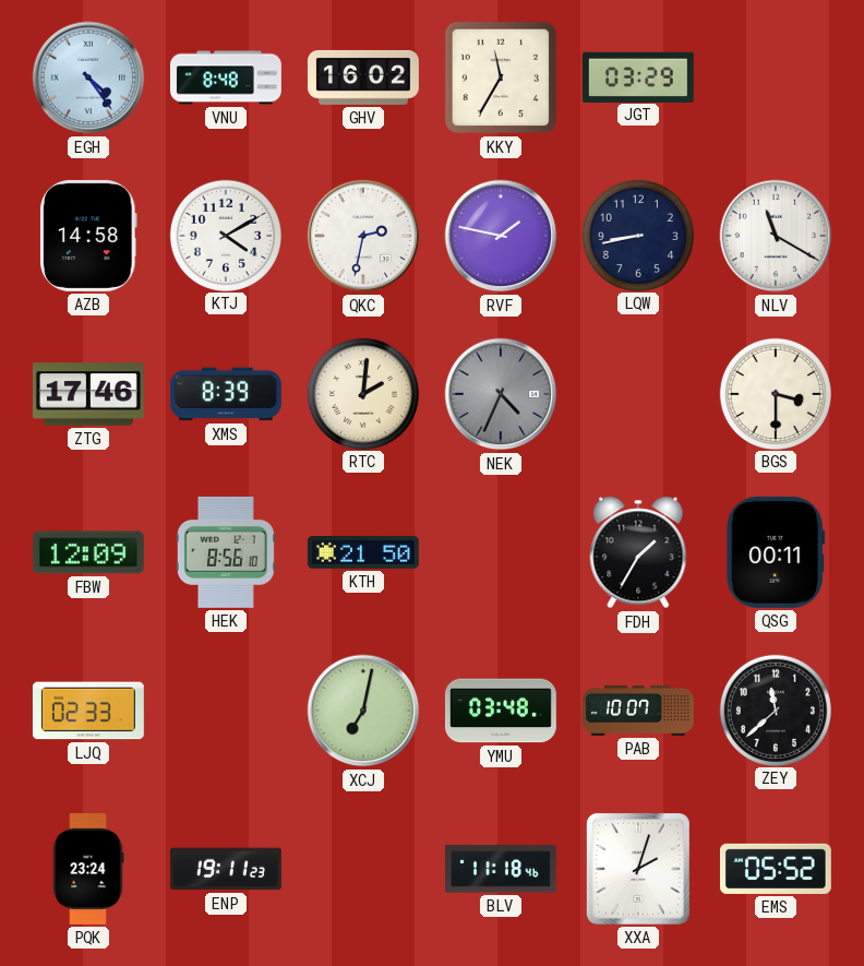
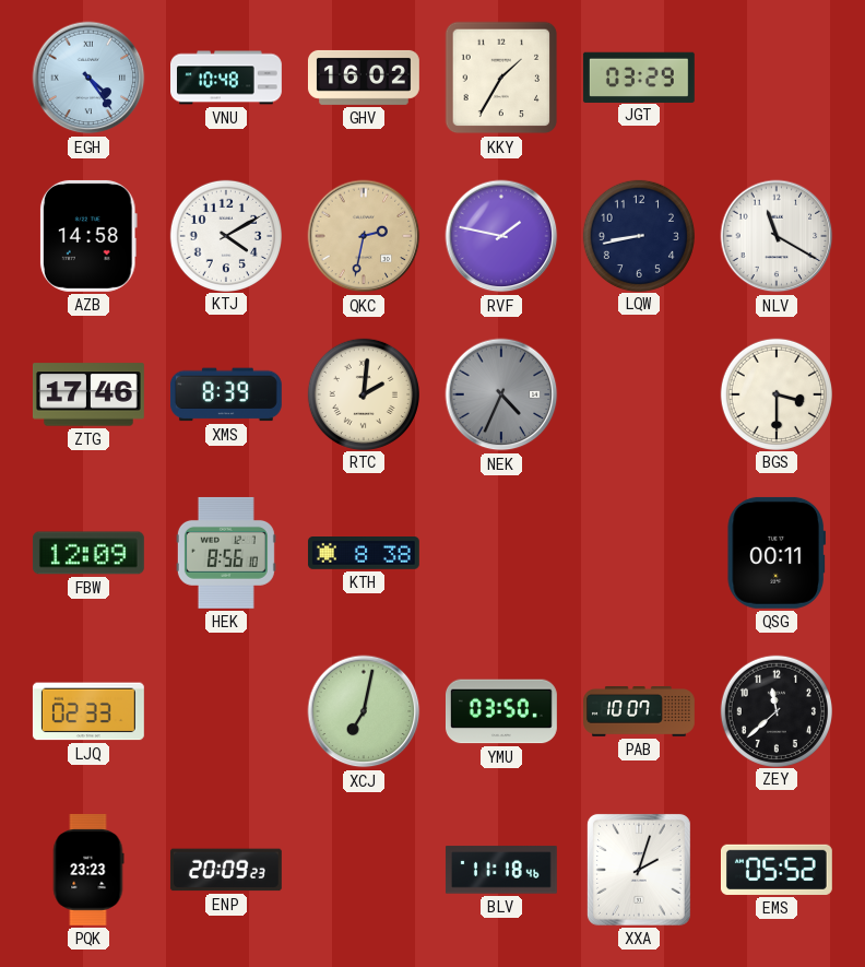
VNU: 8:48 -> 10:48
KKY: 11:35 -> 1:35
QKC dial: white -> champagne
KTH: 21:50 -> 8:38
FDH: 1:35 -> none
YMU: 03:48 -> 03:50
PQK: 23:24 -> 23:23
ENP: 19:11 -> 20:09
